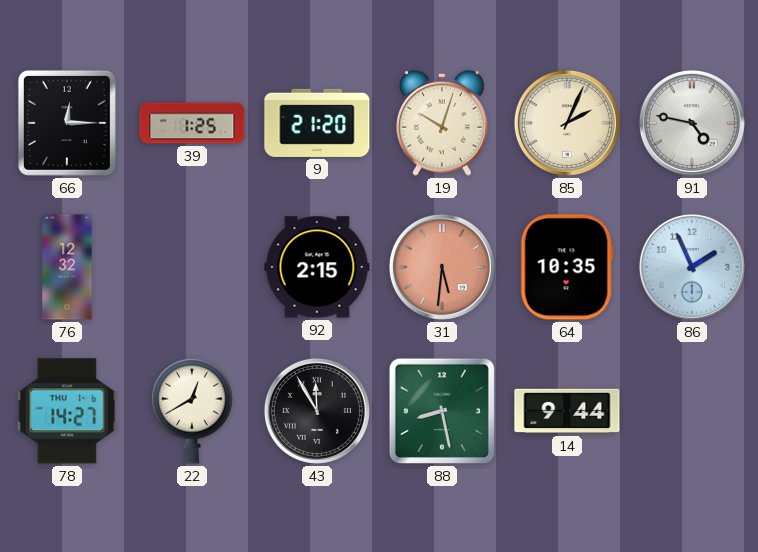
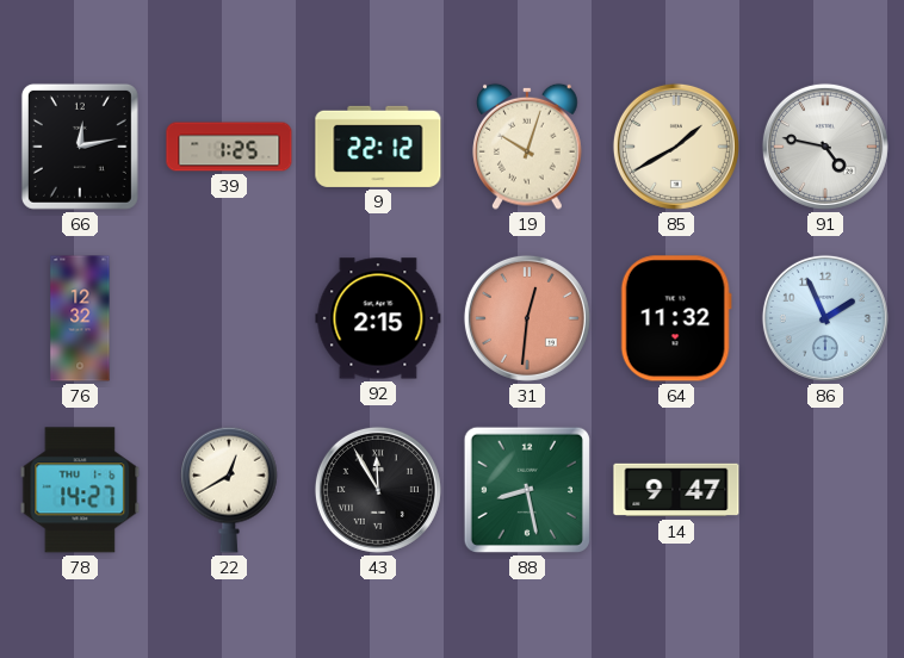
66: 12:15 -> 12:13
9: 21:20 -> 22:12
85: 2:04 -> 1:40
31: 5:31 -> 12:31
64: 10:35 -> 11:32
14: 9:44 -> 9:47
